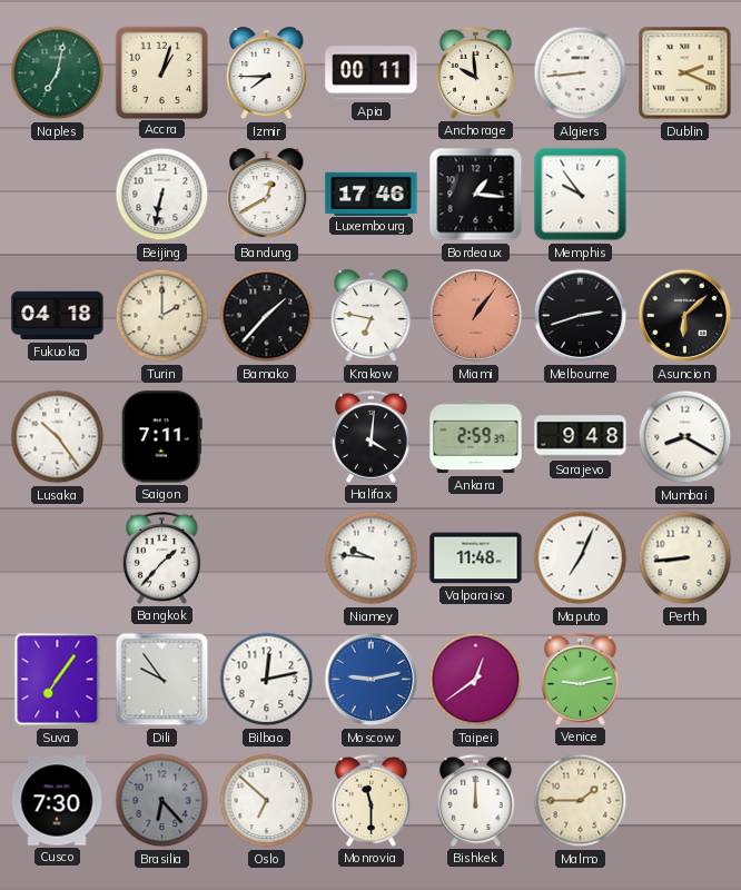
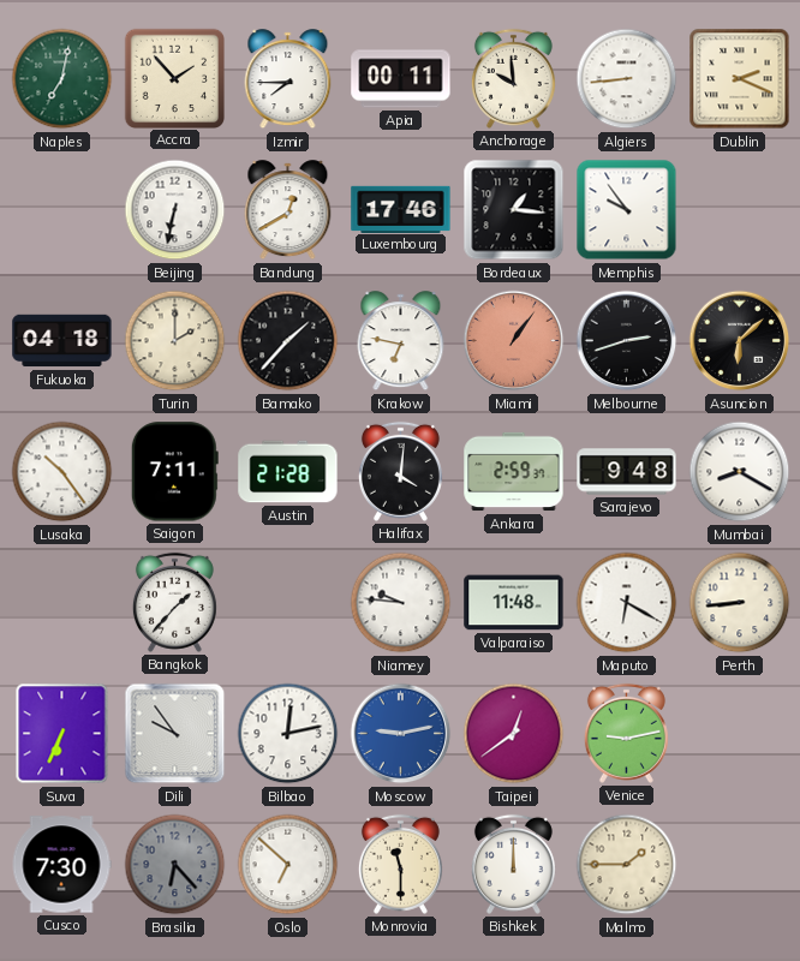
Accra: 1:03 -> 1:53
Austin: none -> 21:28
Maputo: 7:04 -> 6:20
Suva: 7:06 -> 6:34
